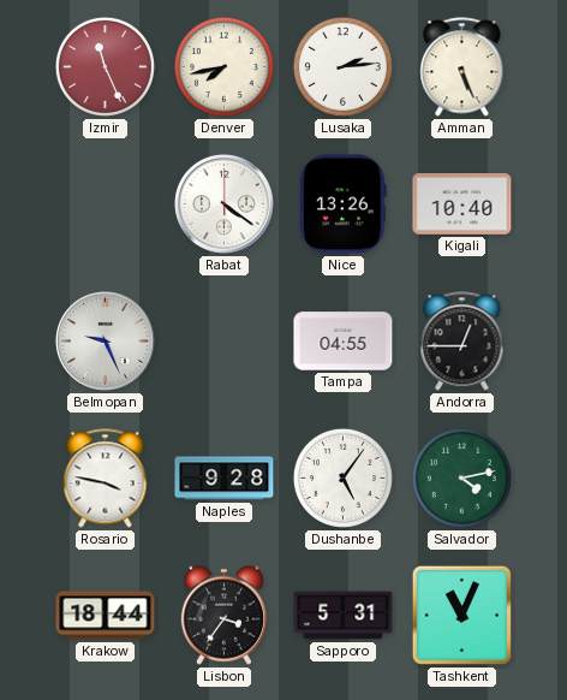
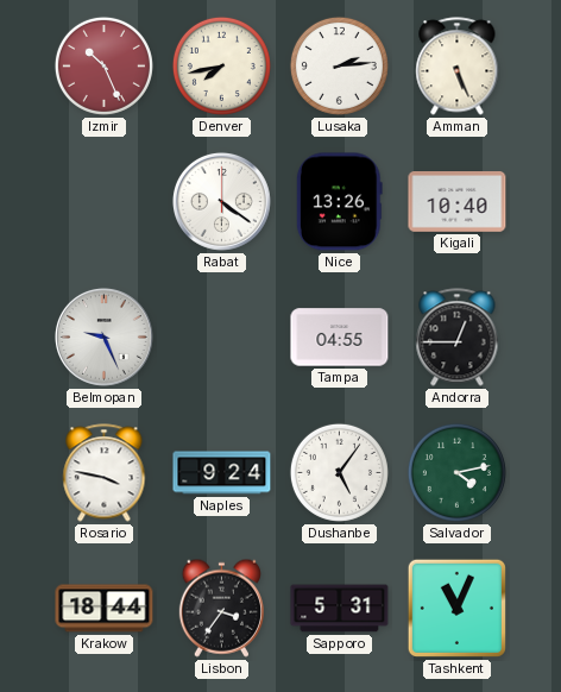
Izmir: 11:26 -> 10:26
Naples: 9:28 -> 9:24
